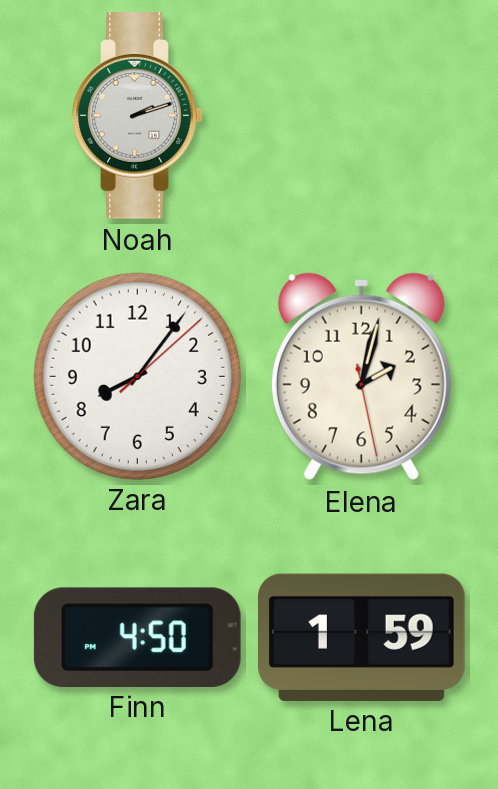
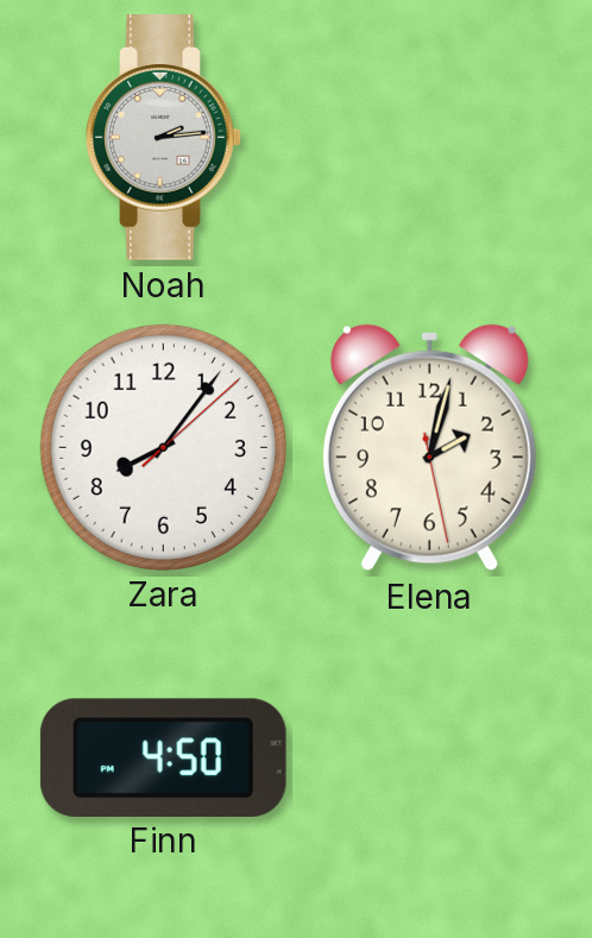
Noah: 2:12 -> 2:14
Lena: 1:59 -> none
